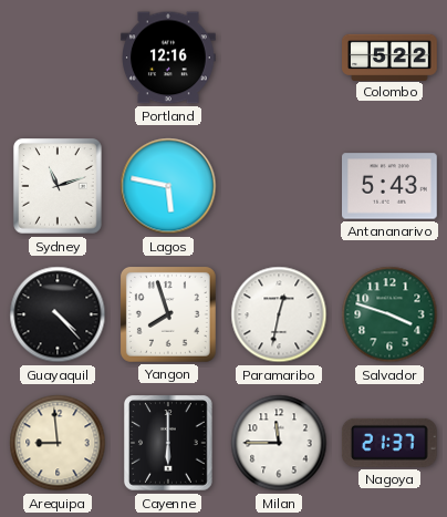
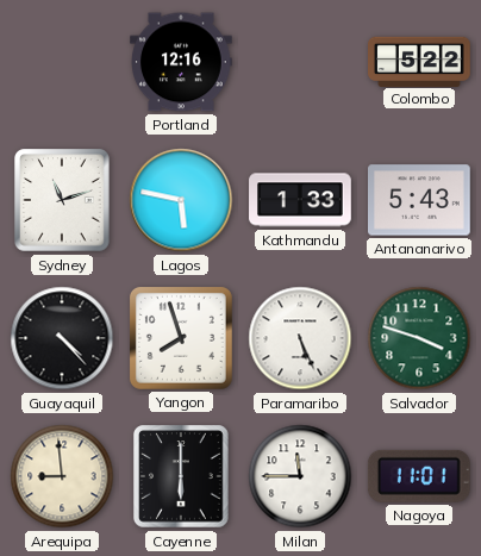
Kathmandu: none -> 1:33
Paramaribo: 12:32 -> 5:26
Nagoya: 21:37 -> 11:01
